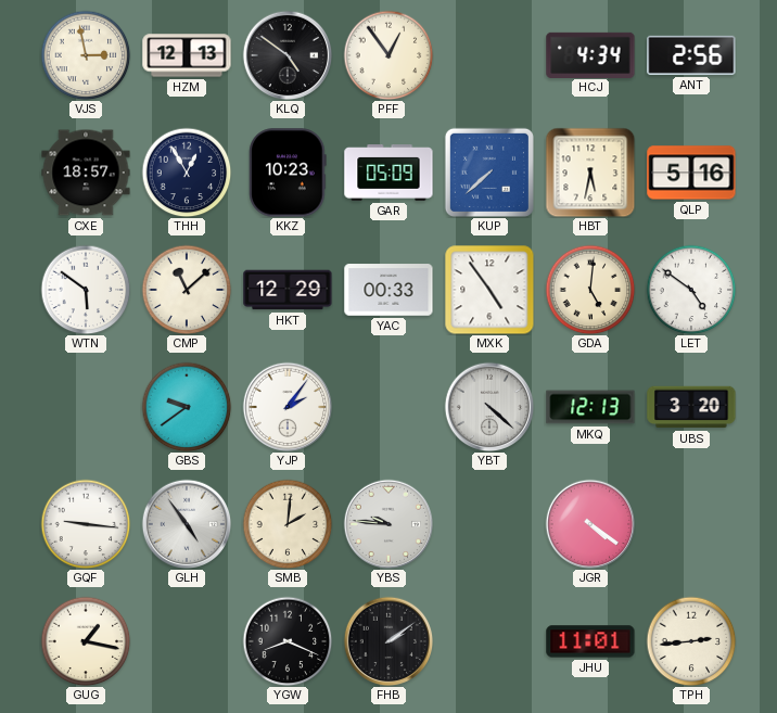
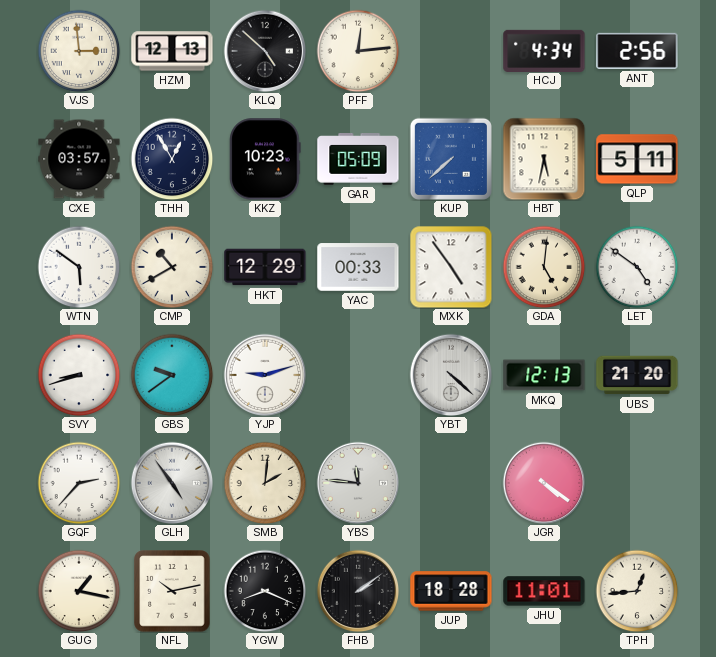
VJS: 2:58 -> 2:59
KLQ: 4:51 -> 4:52
PFF: 12:54 -> 12:14
CXE: 18:57 -> 03:57
QLP: 5:16 -> 5:11
CMP: 11:08 -> 10:40
SVY: none -> 8:42
YJP: 2:06 -> 9:12
UBS: 3:20 -> 21:20
GQF: 9:16 -> 2:37
YBS: 9:46 -> 11:46
NFL: none -> 10:13
JUP: none -> 18:28
TPH: 2:44 -> 12:44
